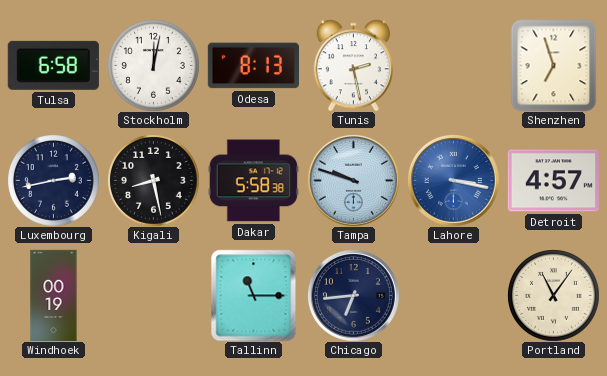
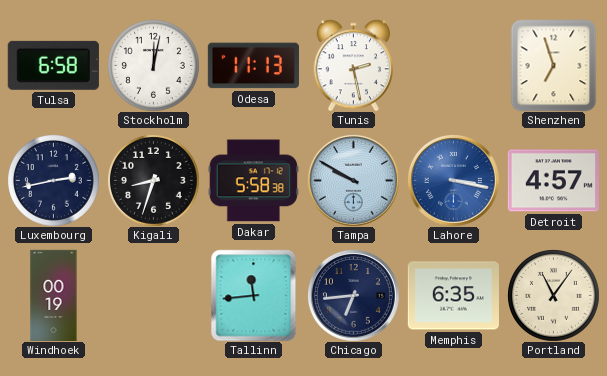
Odesa: 8:13 -> 11:13
Kigali: 8:28 -> 8:33
Tampa: 9:48 -> 9:50
Tallinn: 11:15 -> 11:44
Memphis: none -> 6:35
